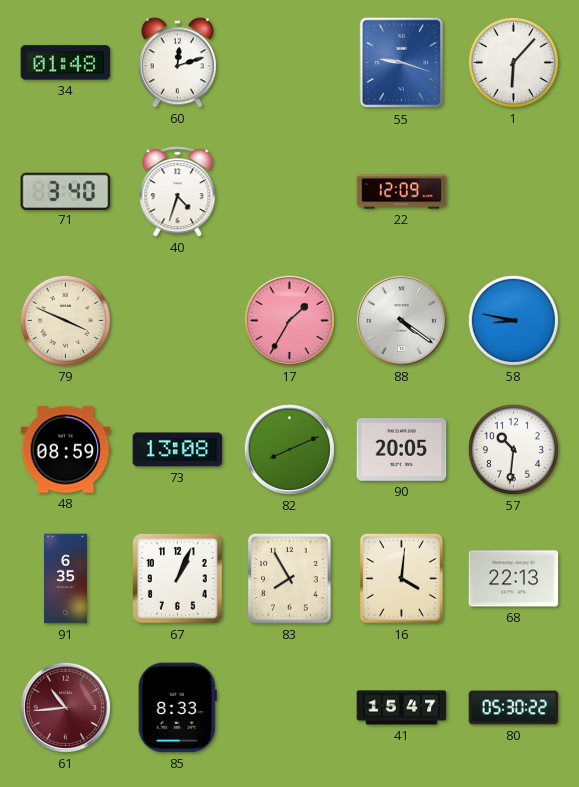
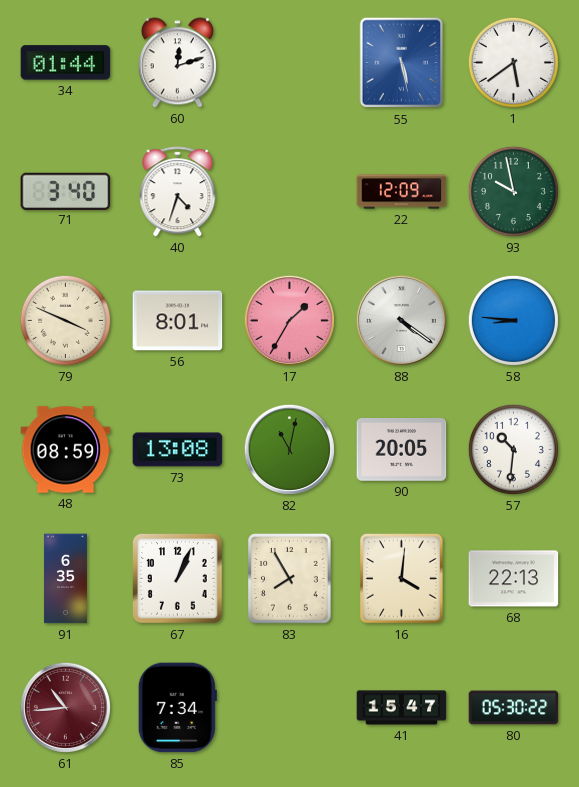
34: 01:48 -> 01:44
55: 9:18 -> 5:28
1: 6:07 -> 5:39
93: none -> 9:58
56: none -> 8:01
58: 8:47 -> 8:46
82: 8:11 -> 11:02
85: 8:33 -> 7:34
